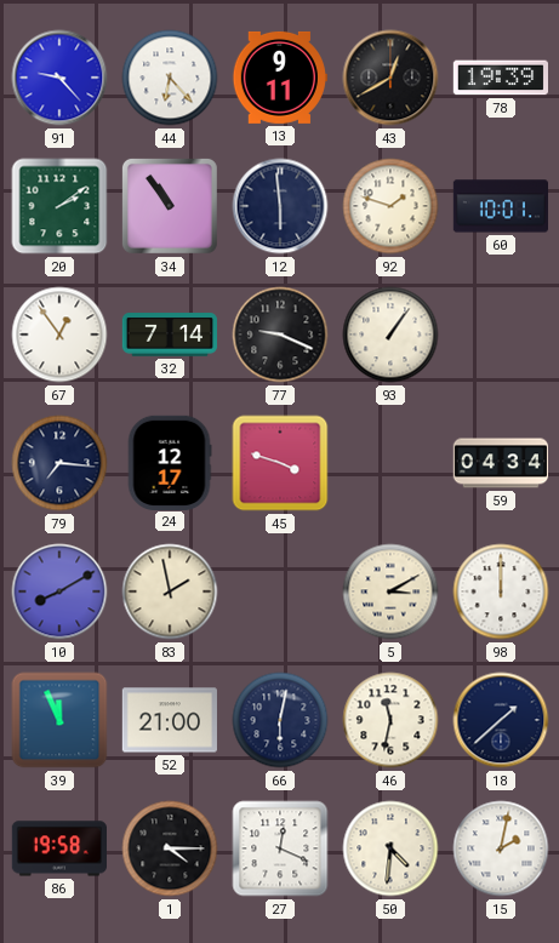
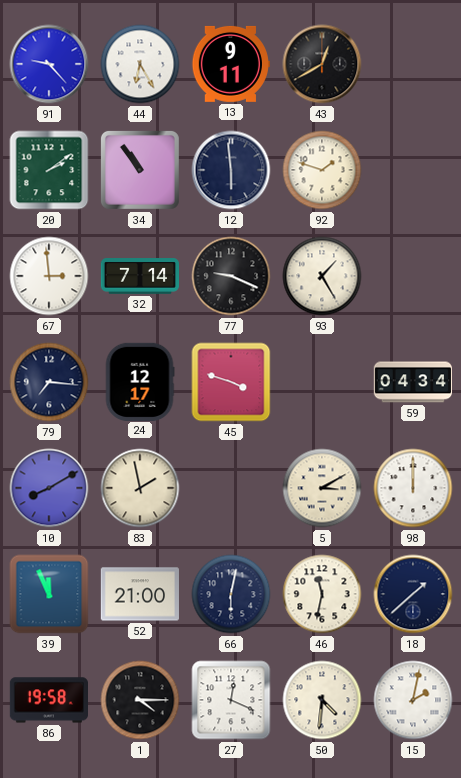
44: 6:23 -> 6:25
78: 19:39 -> none
60: 10:01 -> none
67: 12:54 -> 2:59
93: 1:06 -> 1:25
